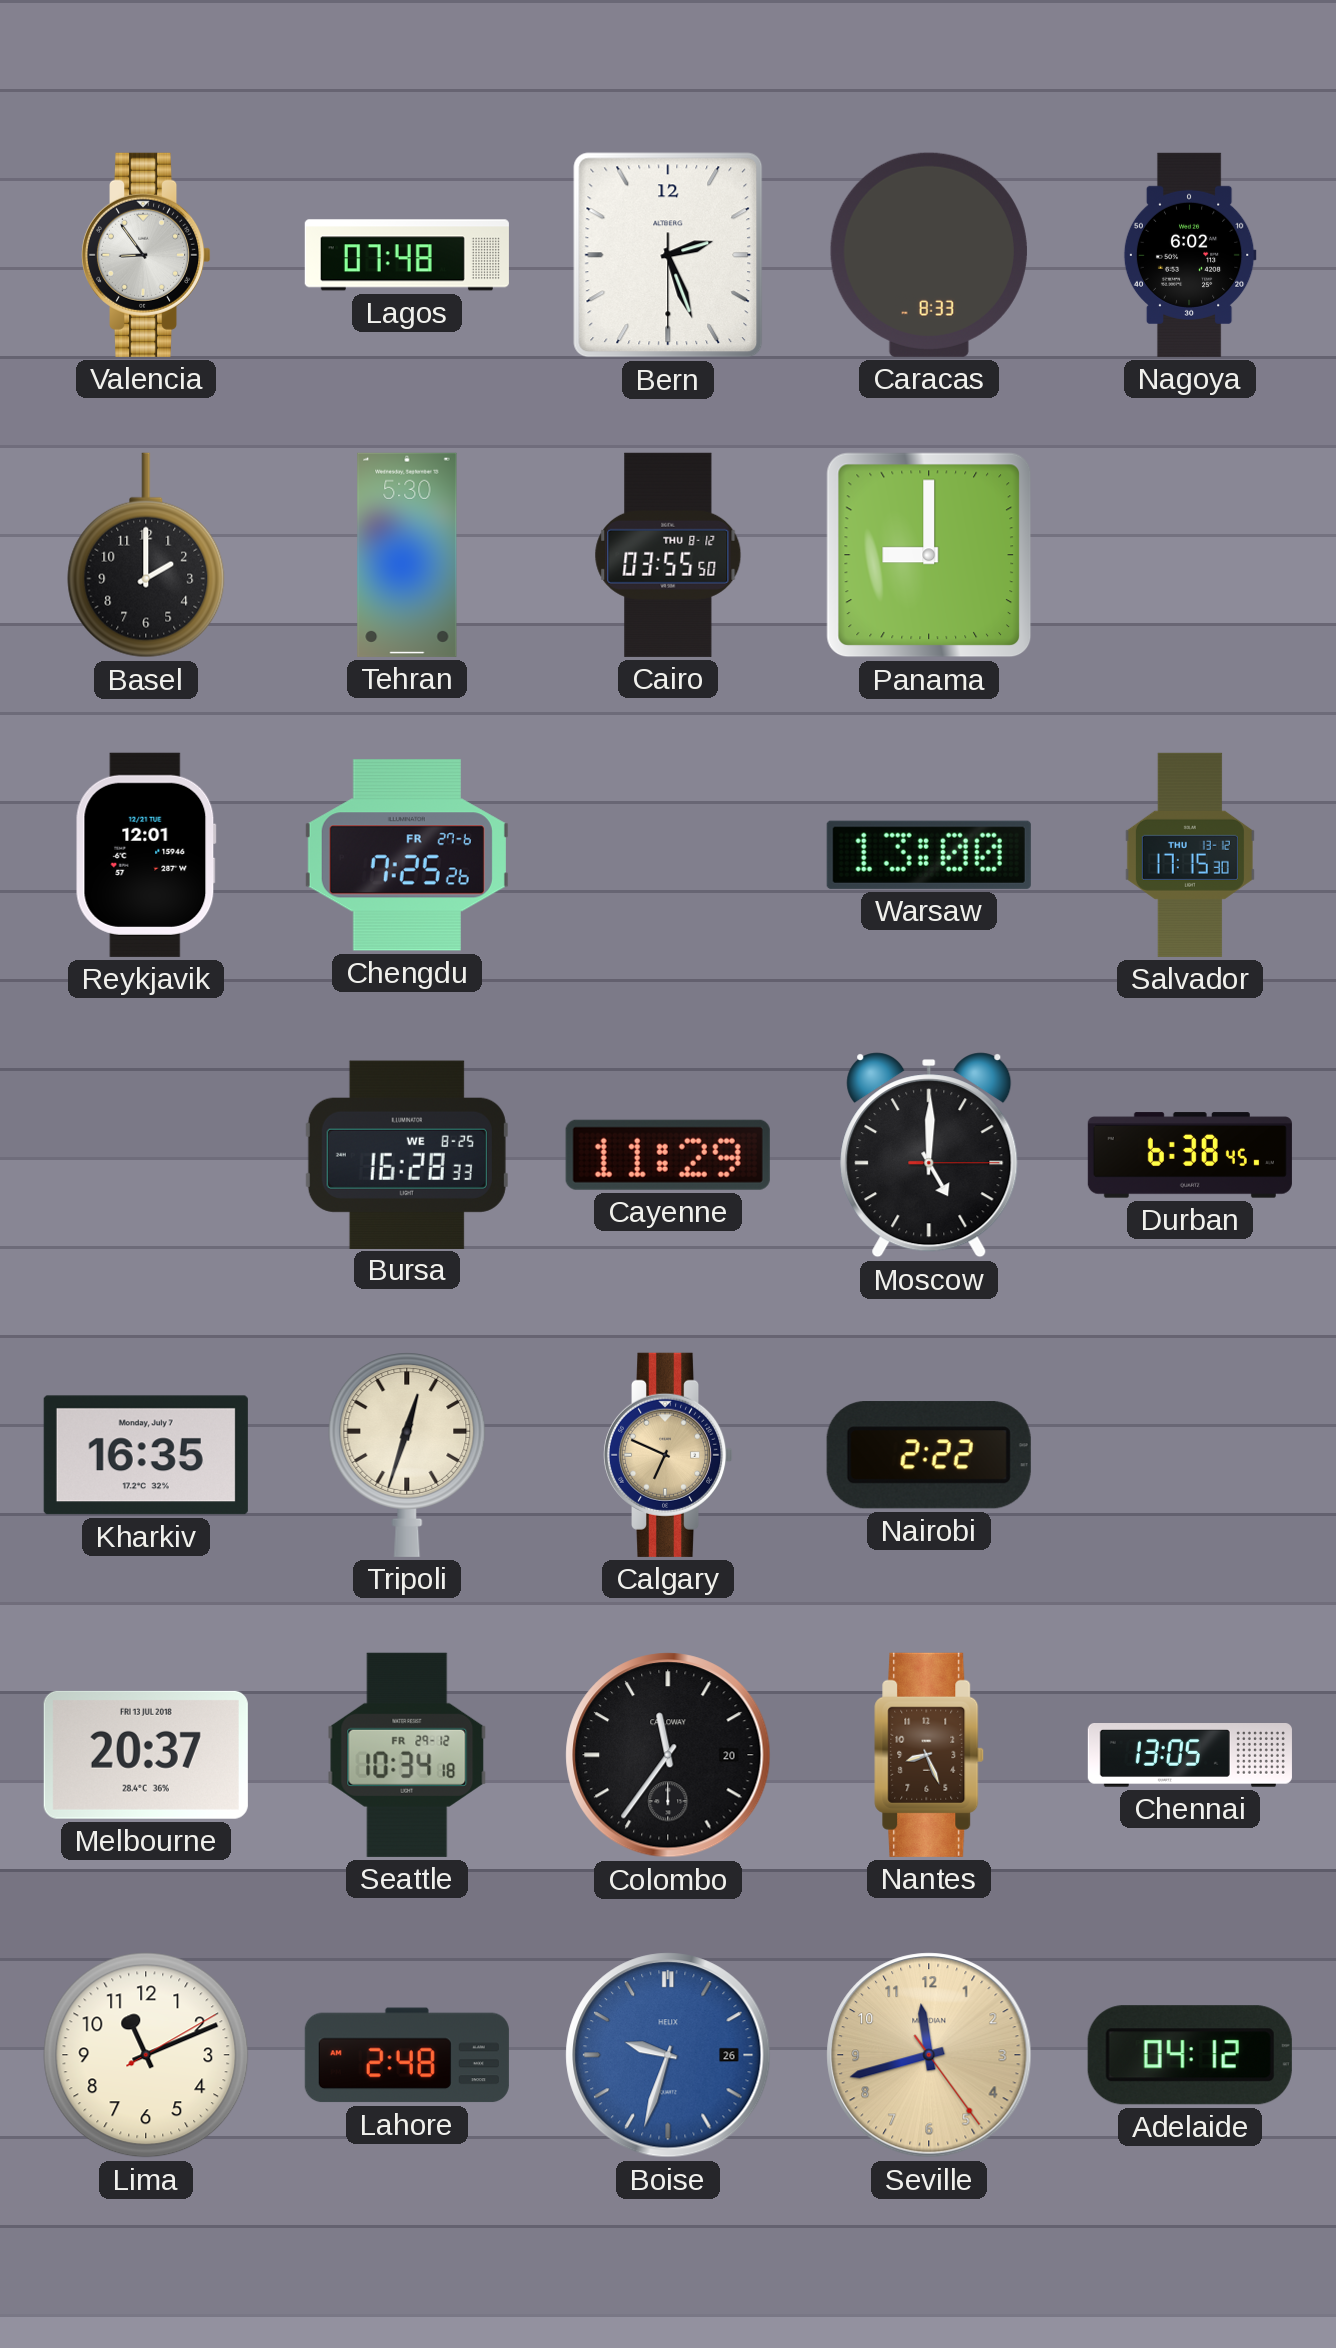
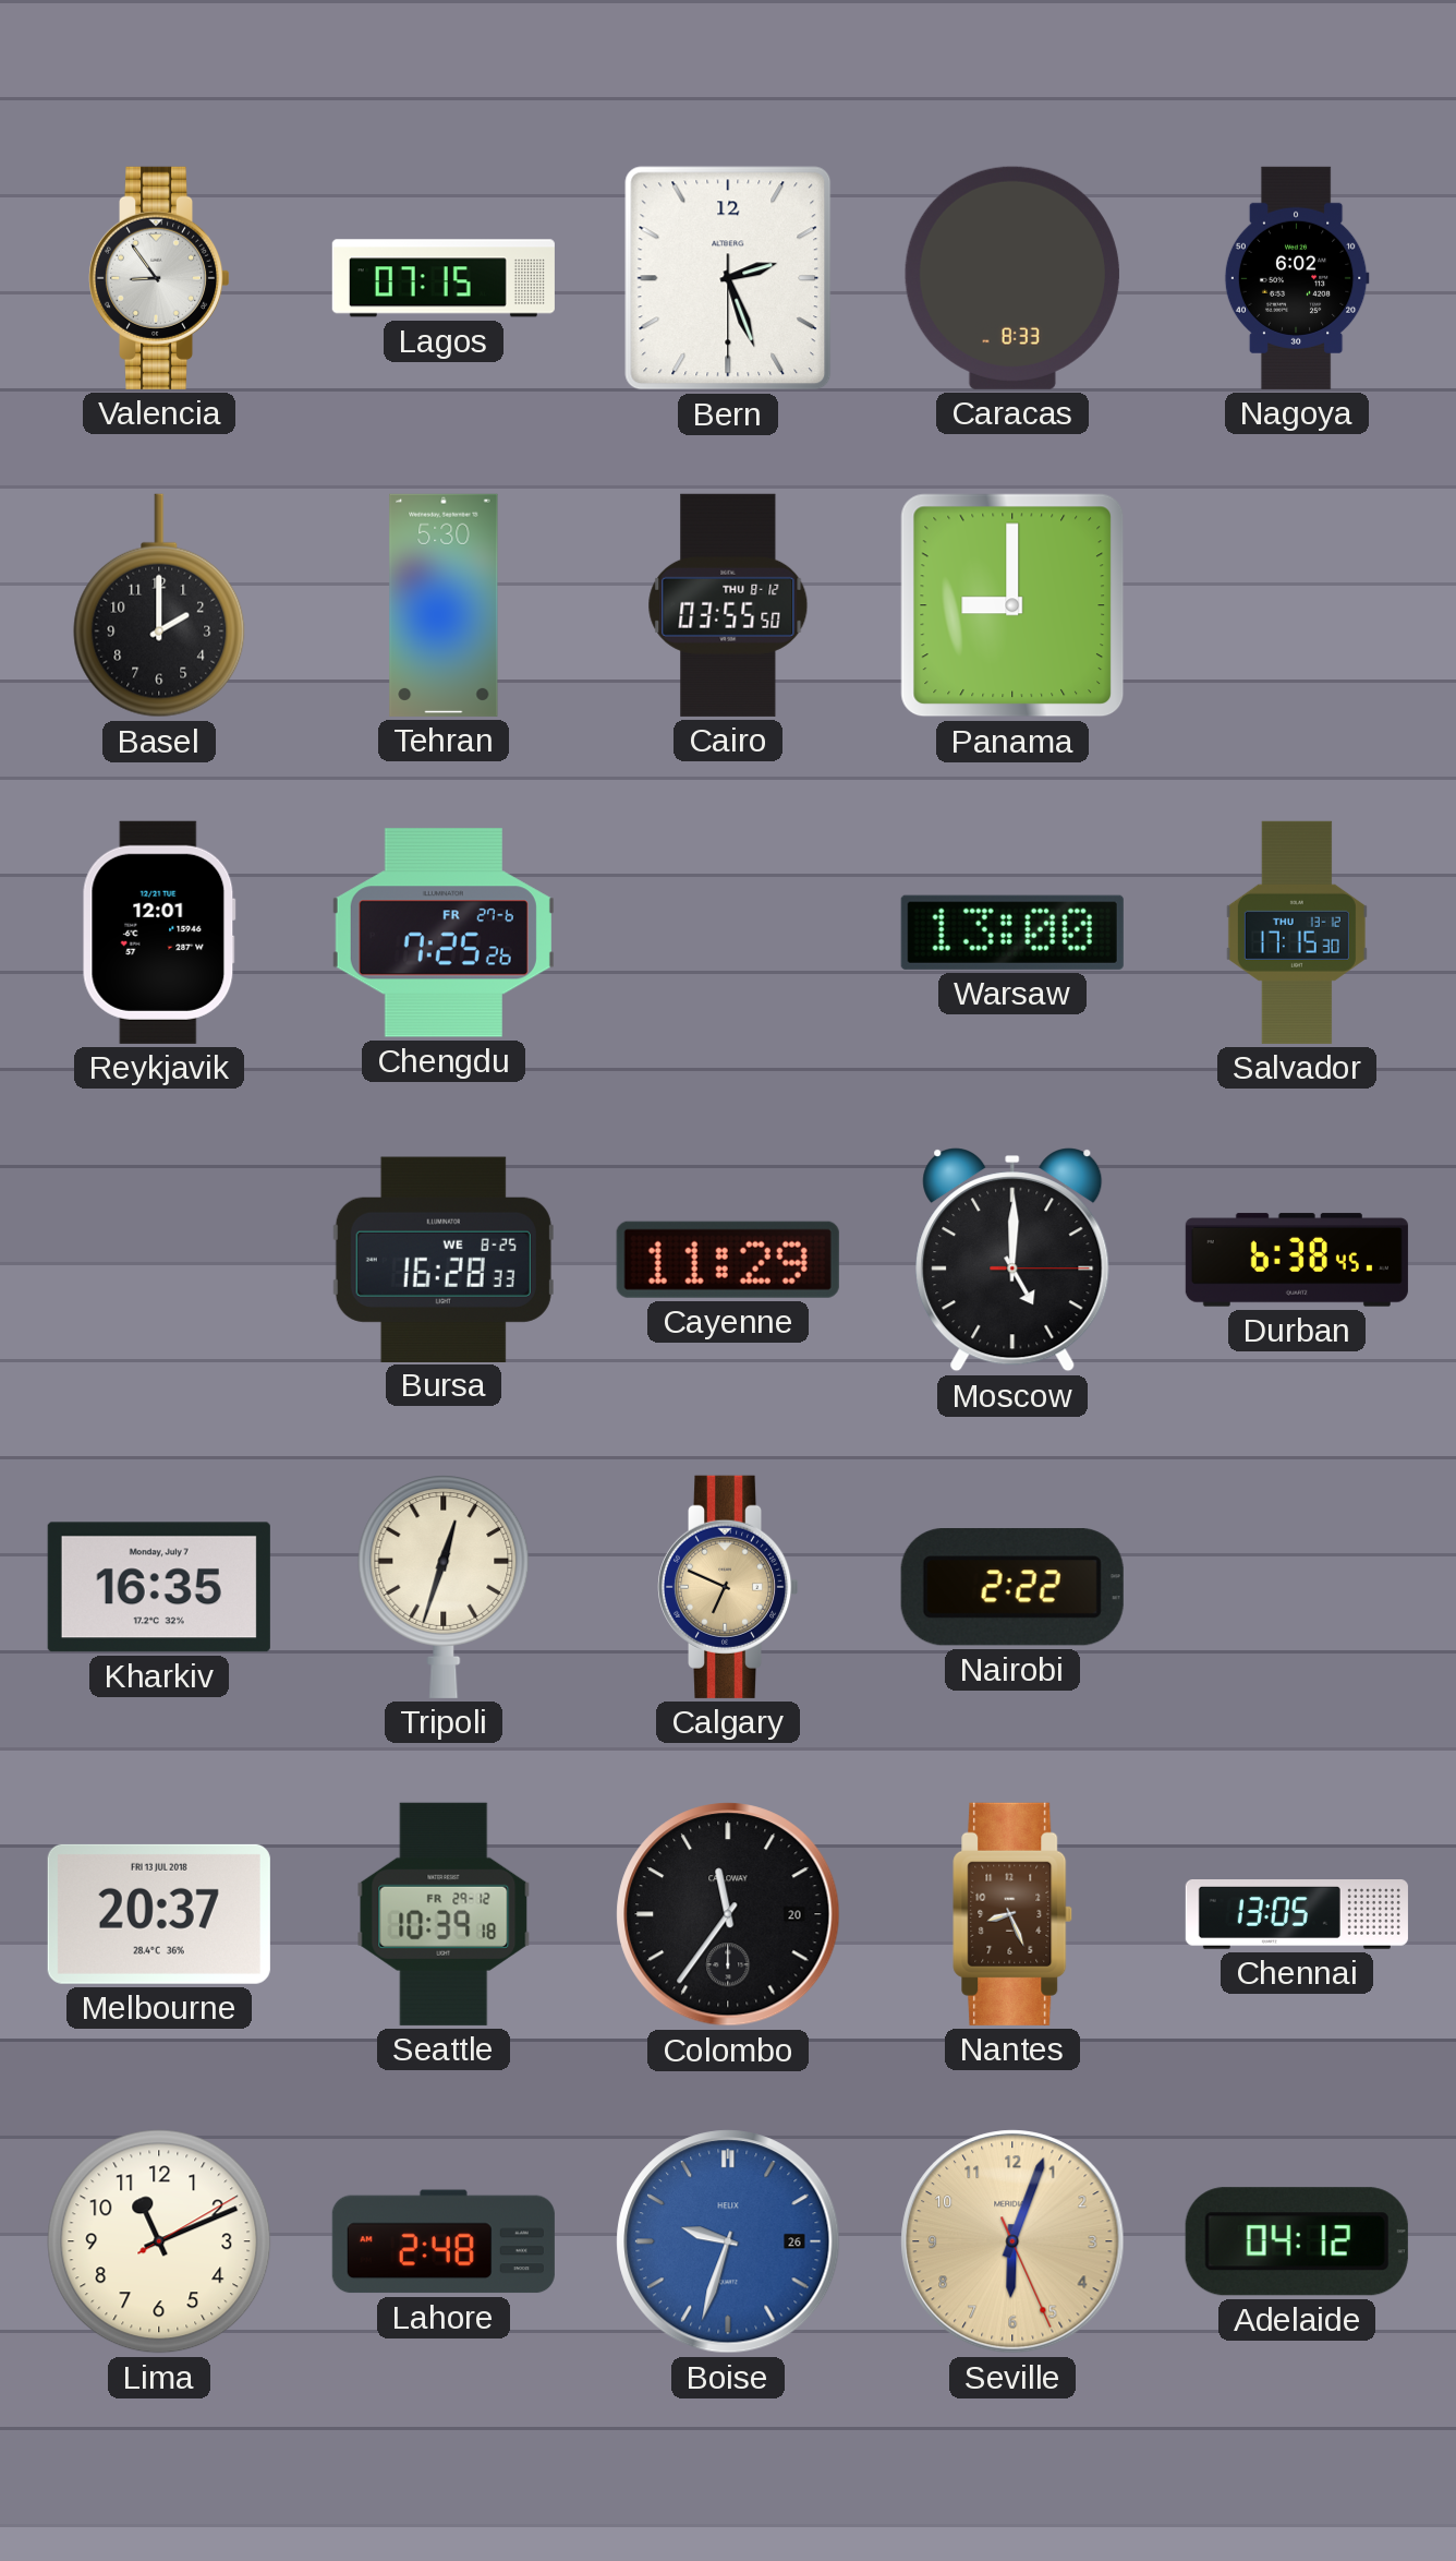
Lagos: 07:48 -> 07:15
Seattle: 10:34 -> 10:39
Seville: 11:42 -> 6:03
